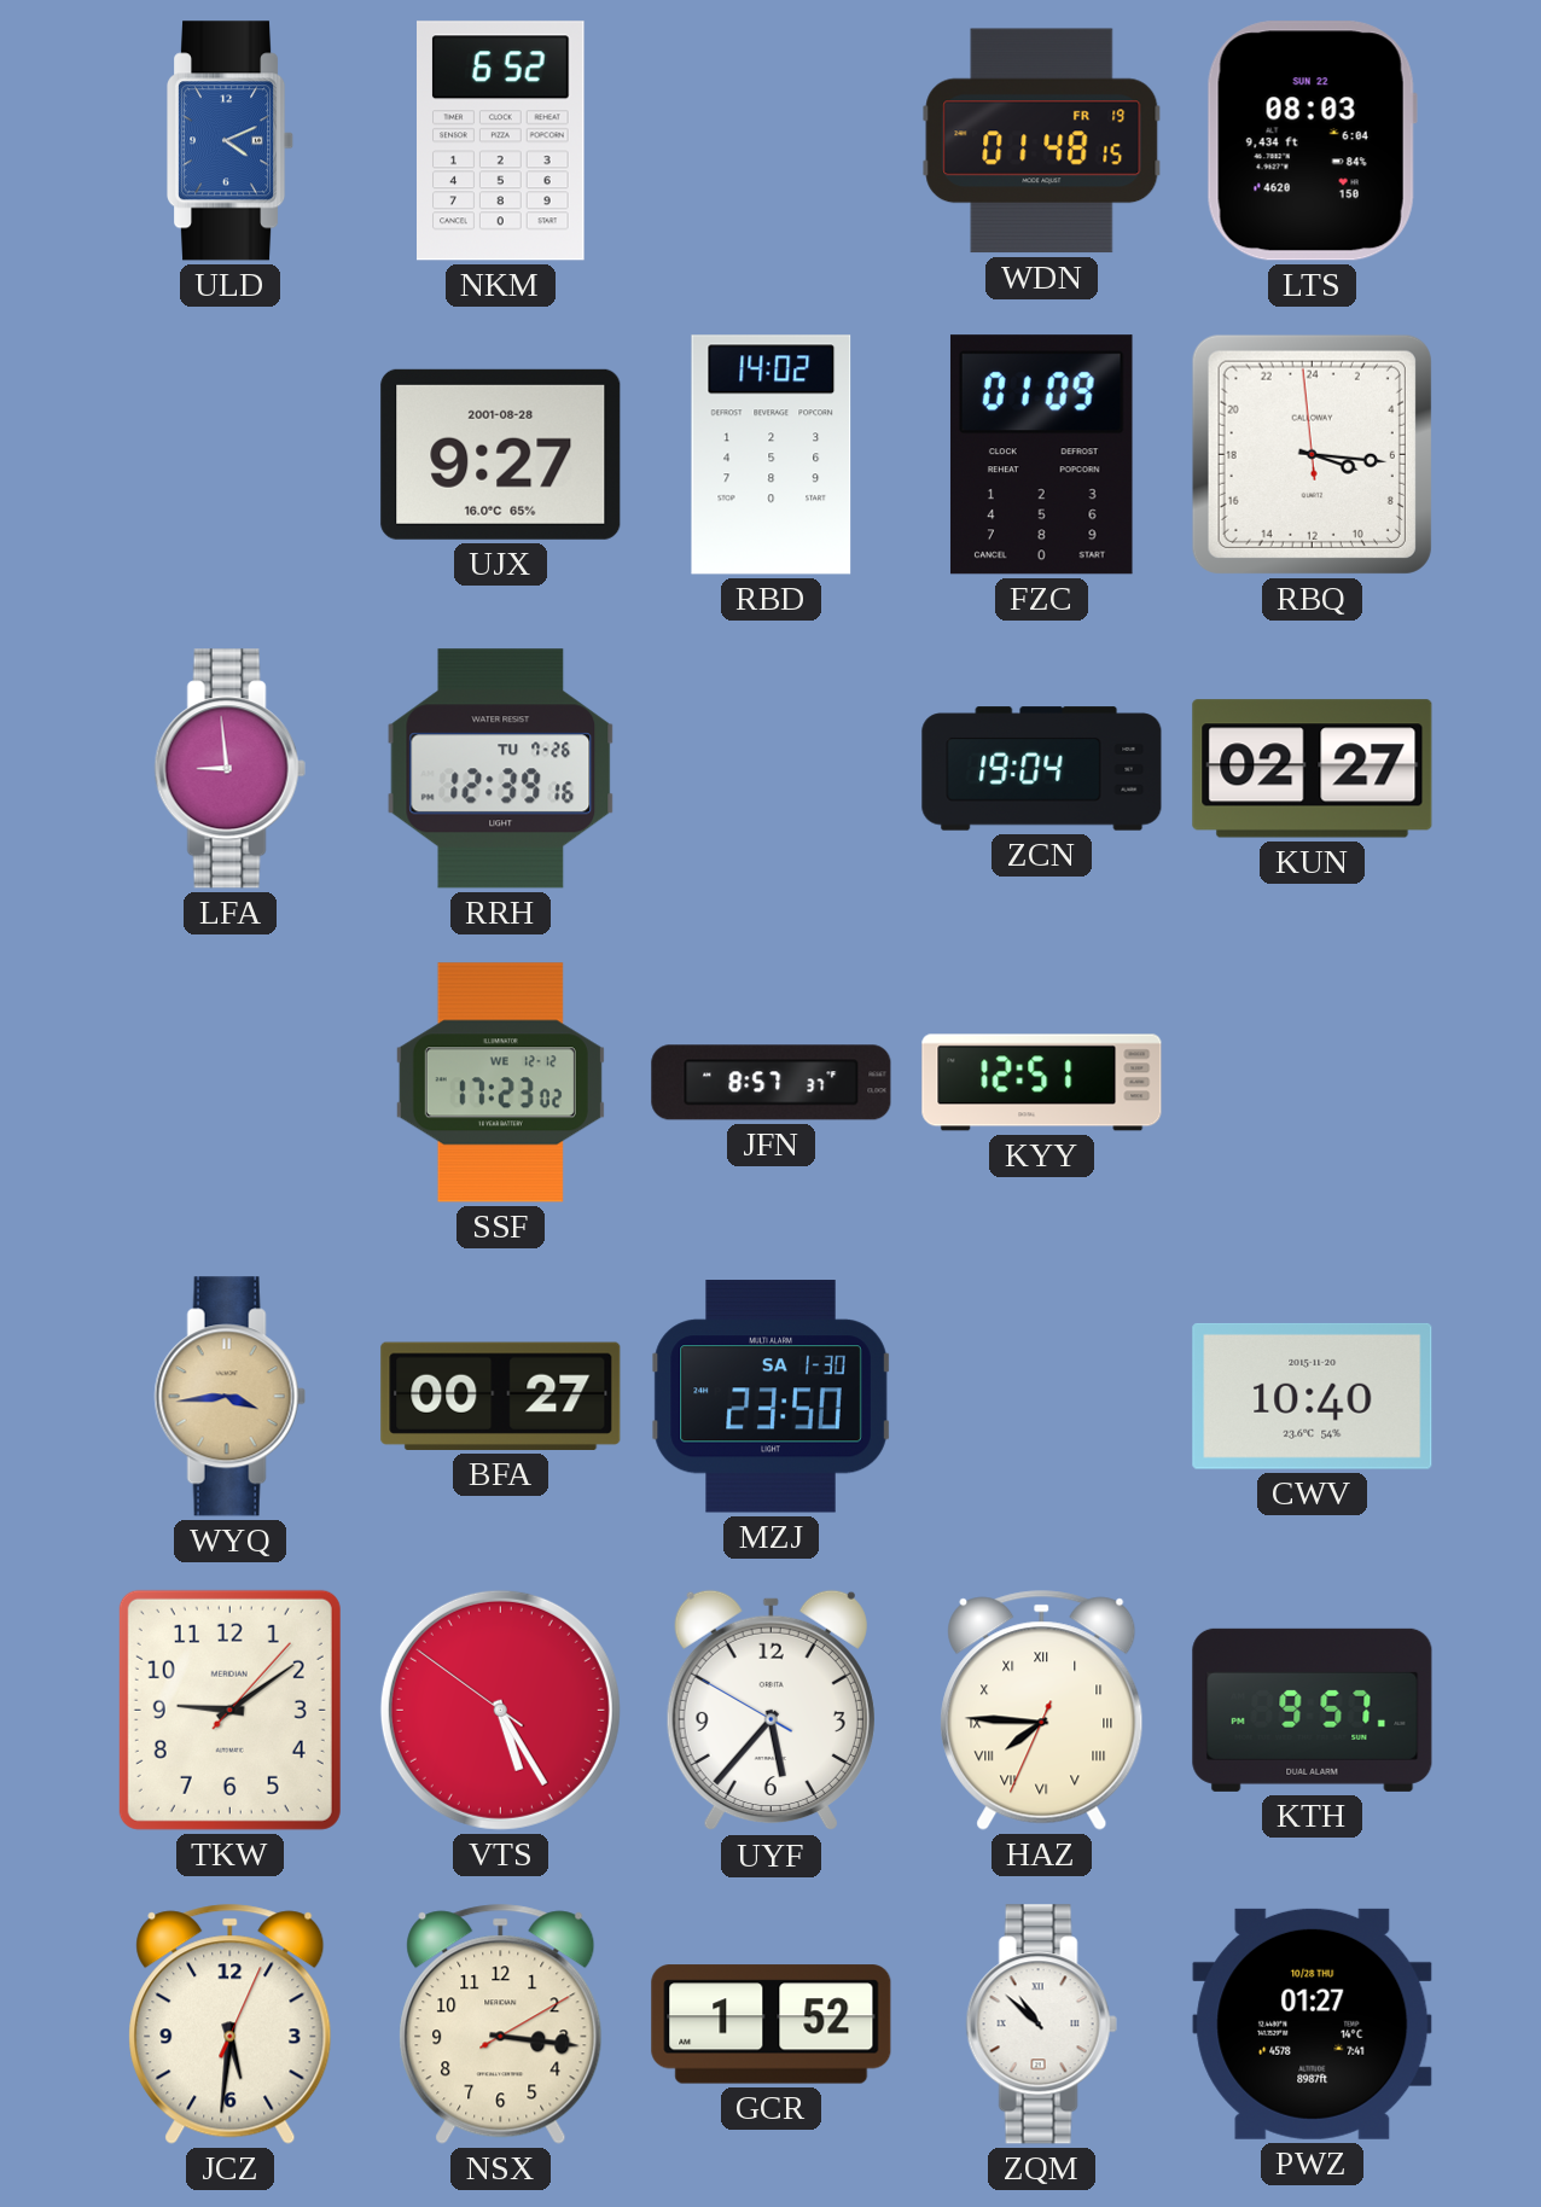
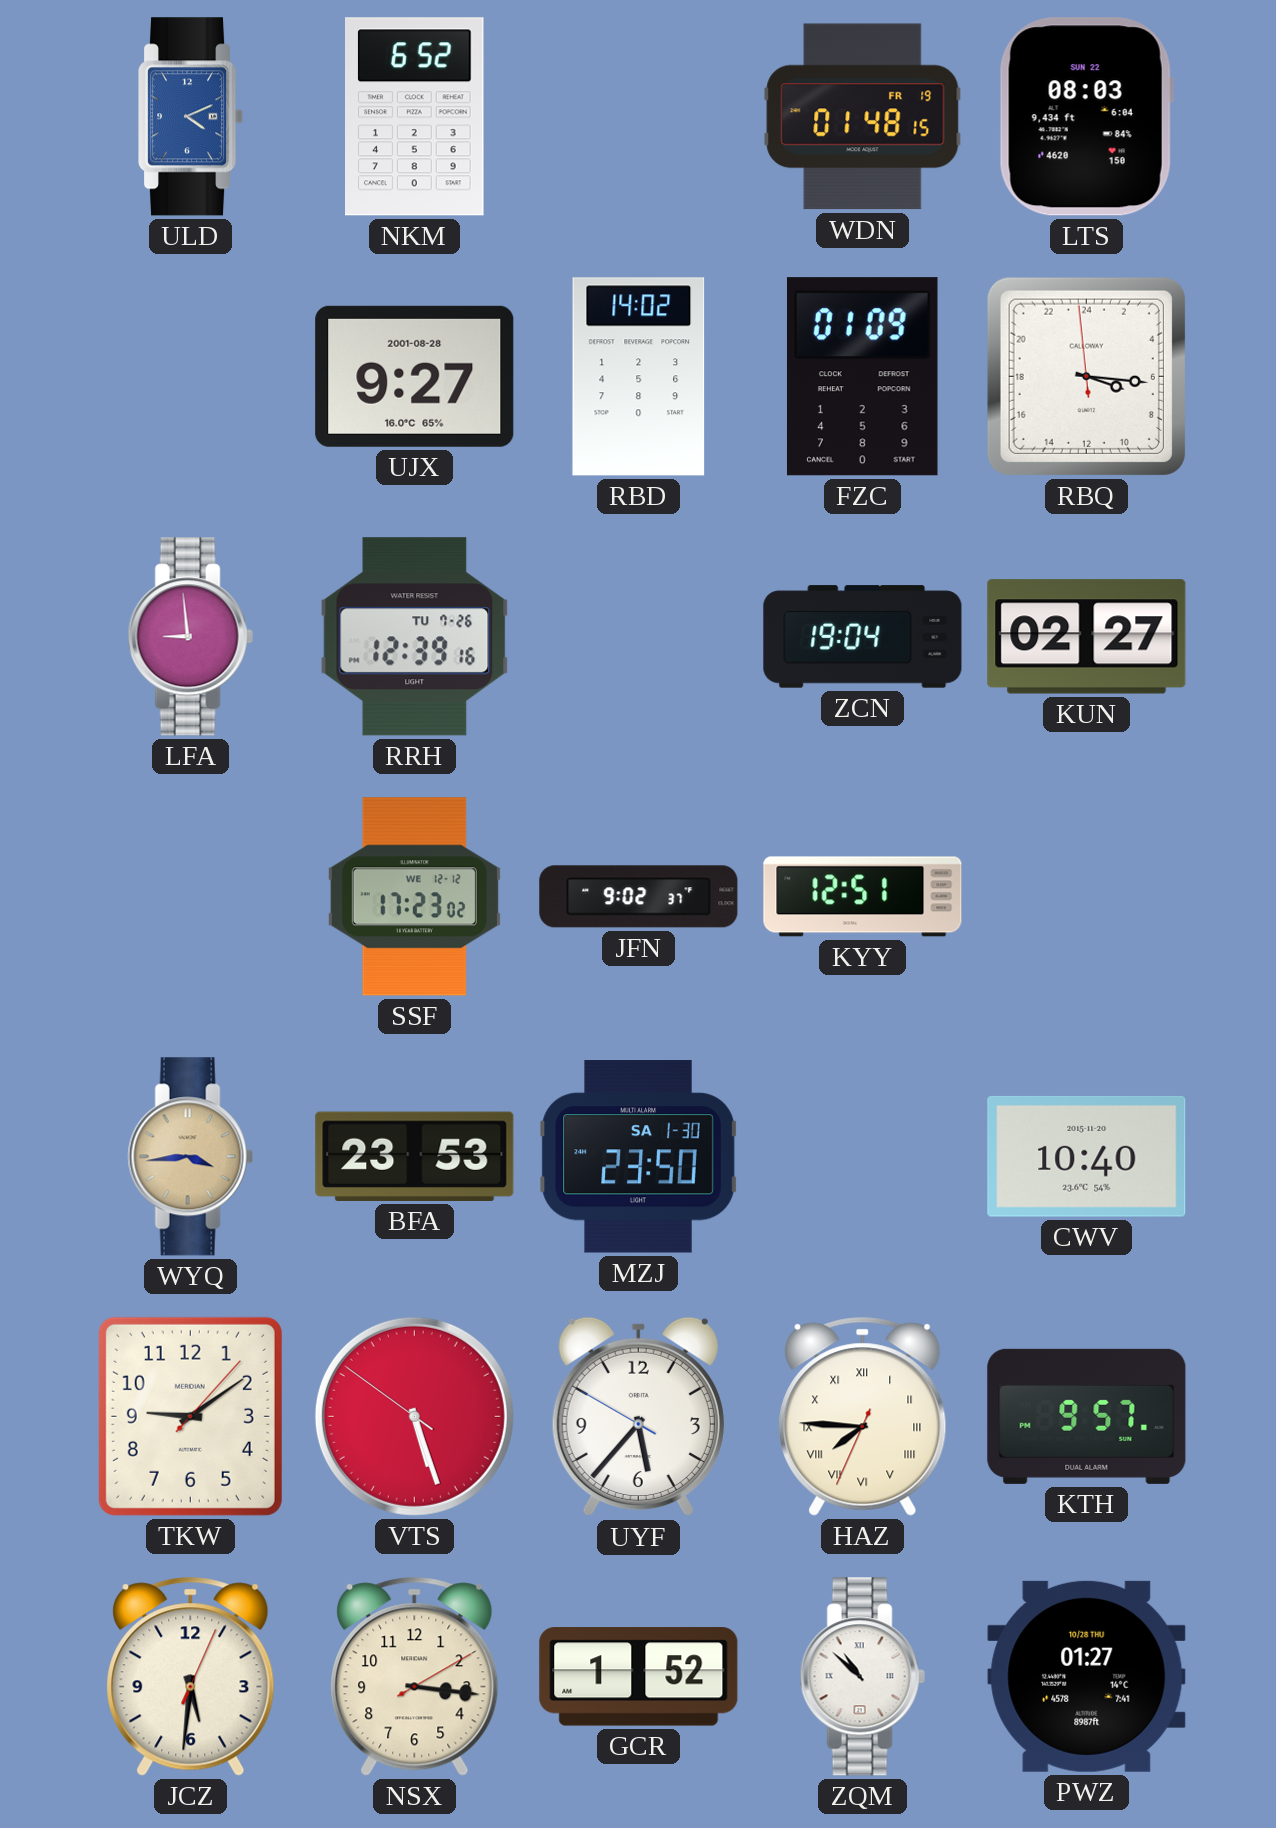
JFN: 8:57 -> 9:02
BFA: 00:27 -> 23:53
VTS: 5:24 -> 5:26
